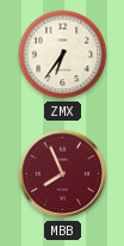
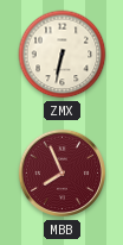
ZMX: 6:36 -> 6:32
